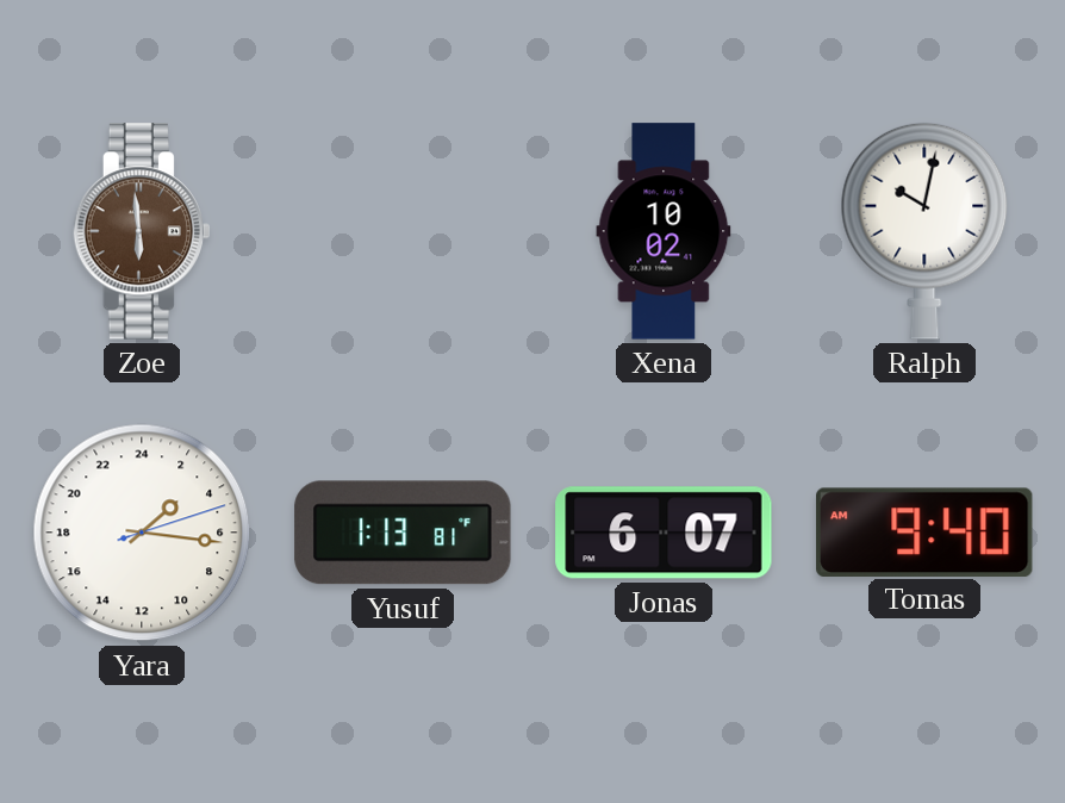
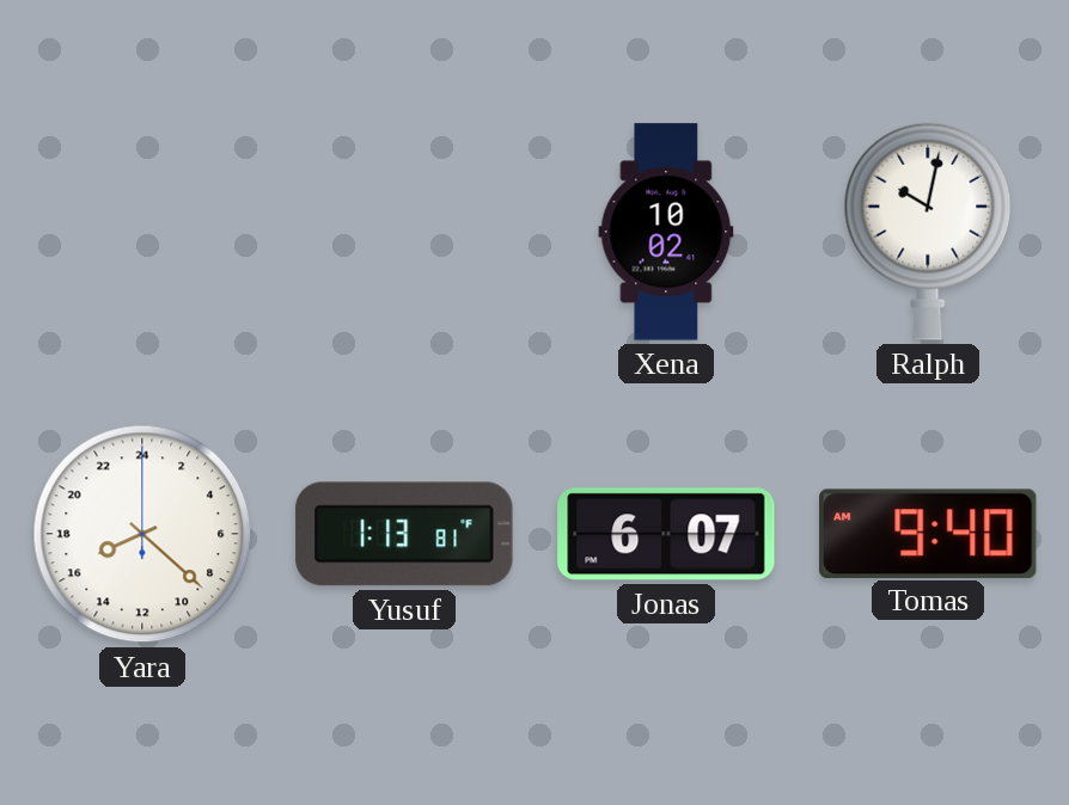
Zoe: 5:59 -> none
Yara: 3:16 -> 16:22
